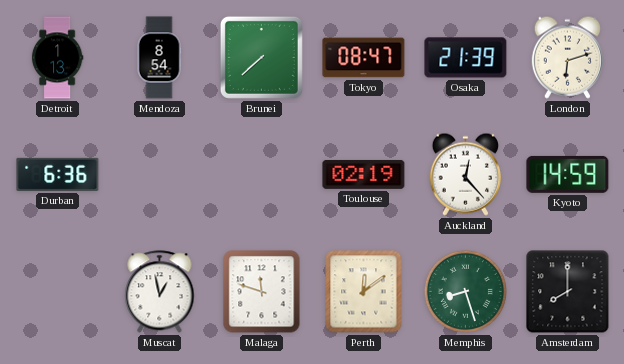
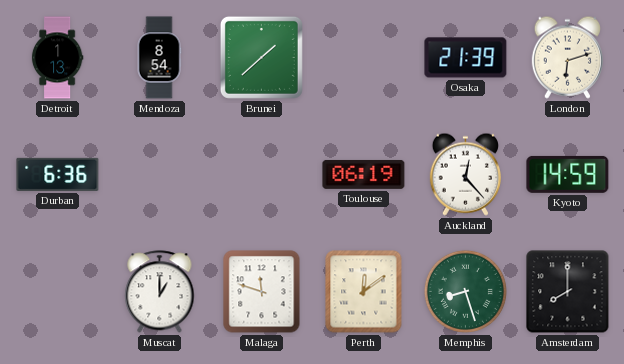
Brunei: 7:38 -> 1:38
Tokyo: 08:47 -> none
Toulouse: 02:19 -> 06:19
Muscat: 12:58 -> 1:00
